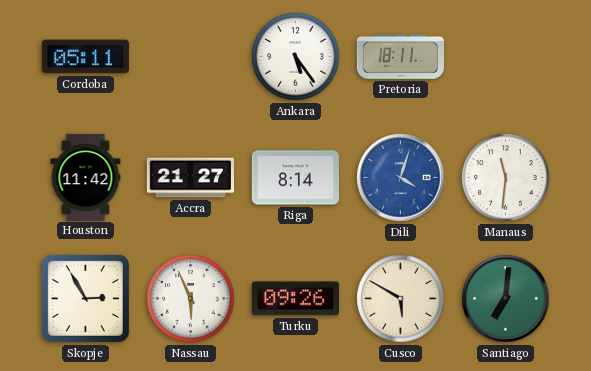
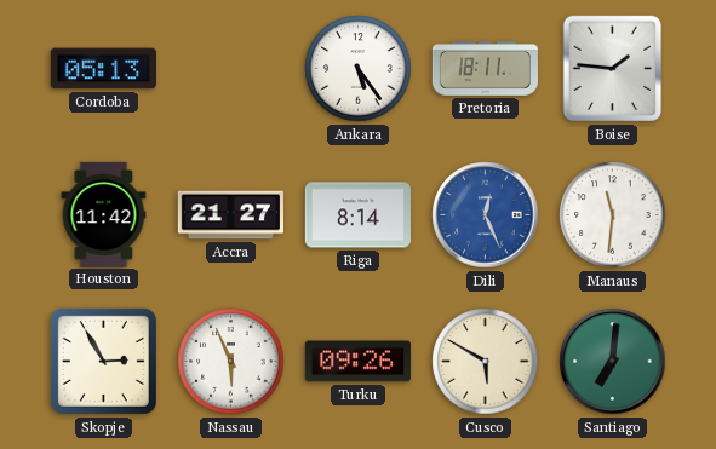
Cordoba: 05:11 -> 05:13
Boise: none -> 1:46
Dili: 4:03 -> 12:26
